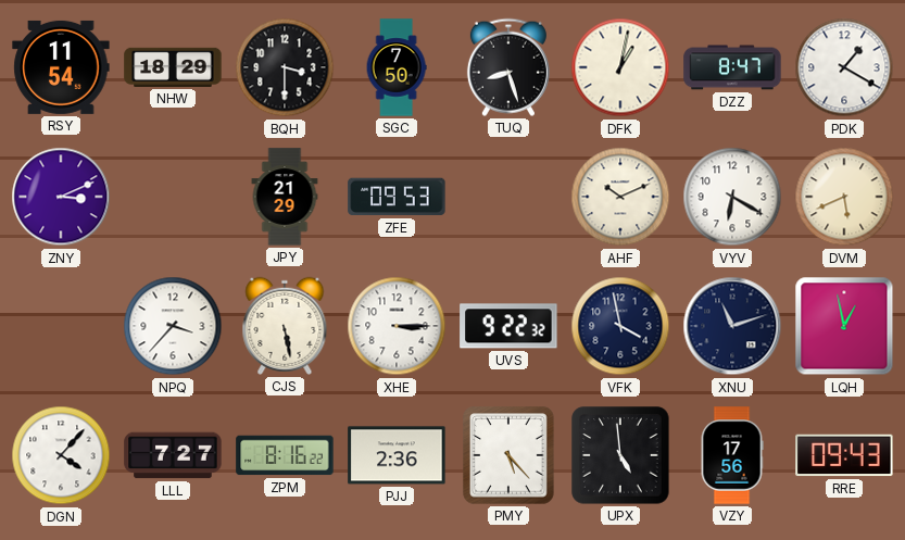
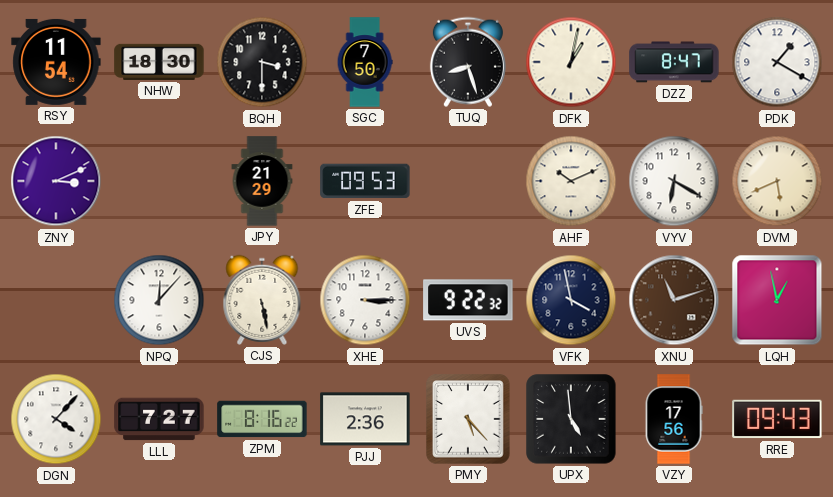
NHW: 18:29 -> 18:30
NPQ: 3:37 -> 12:07
XNU dial: navy -> brown
